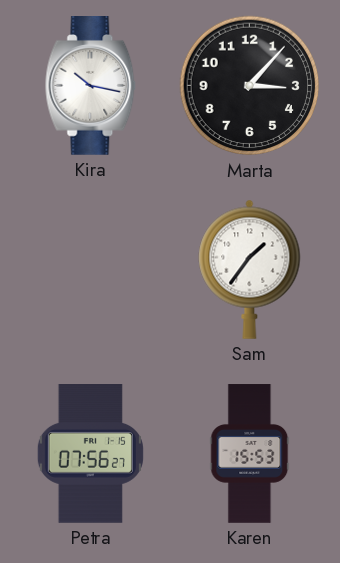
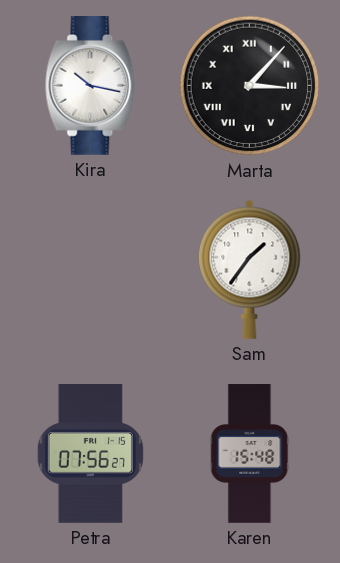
Marta numerals: Arabic -> Roman
Karen: 15:53 -> 15:48
